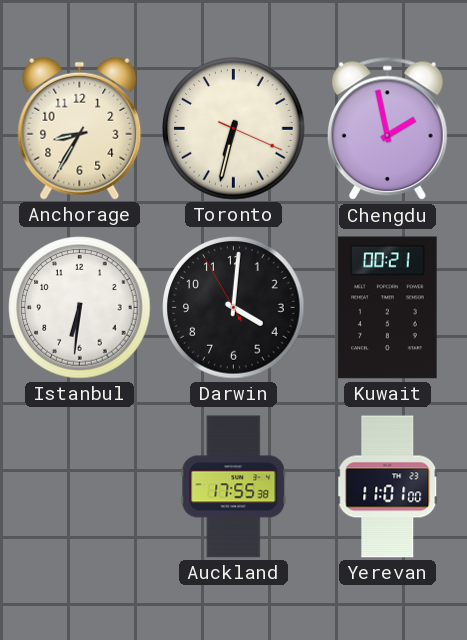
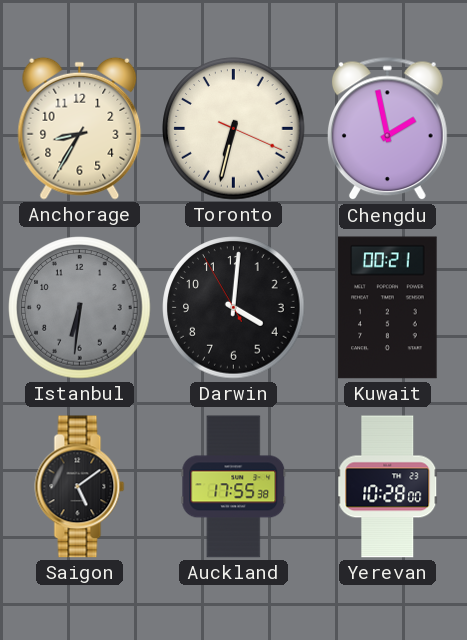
Istanbul dial: white -> grey
Saigon: none -> 5:09
Yerevan: 11:01 -> 10:28
